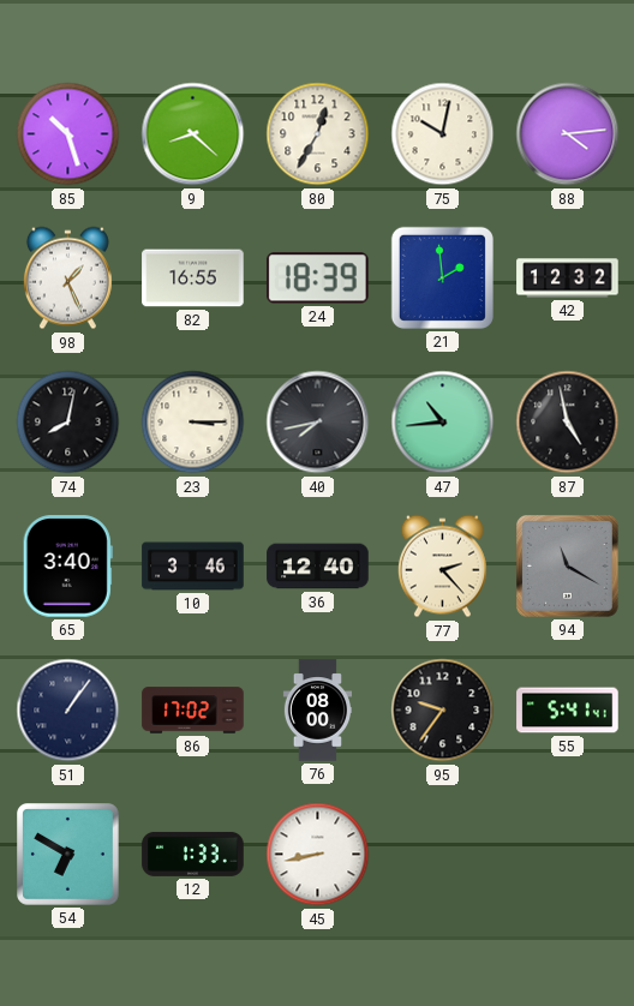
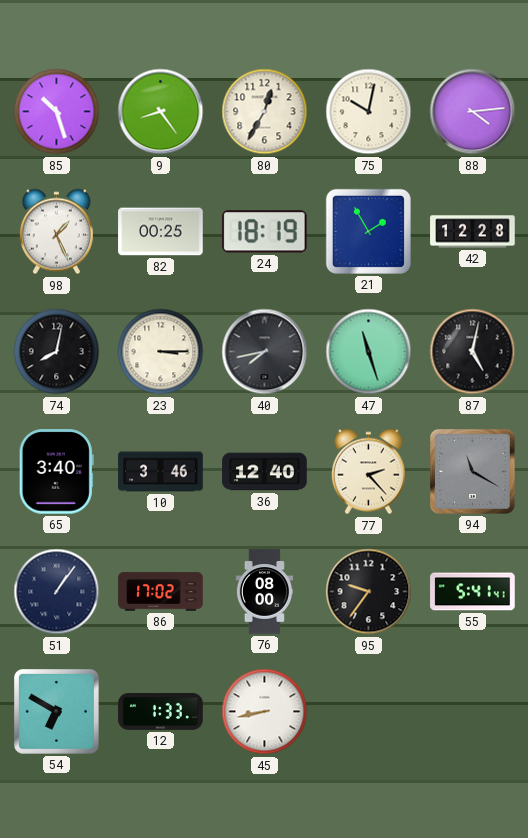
9: 8:22 -> 8:24
82: 16:55 -> 00:25
24: 18:39 -> 18:19
21: 1:59 -> 1:55
42: 12:32 -> 12:28
47: 10:44 -> 11:27
87: 4:58 -> 5:02
